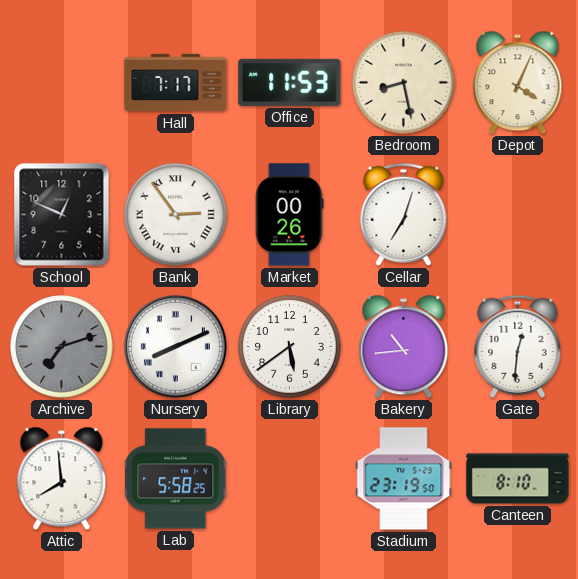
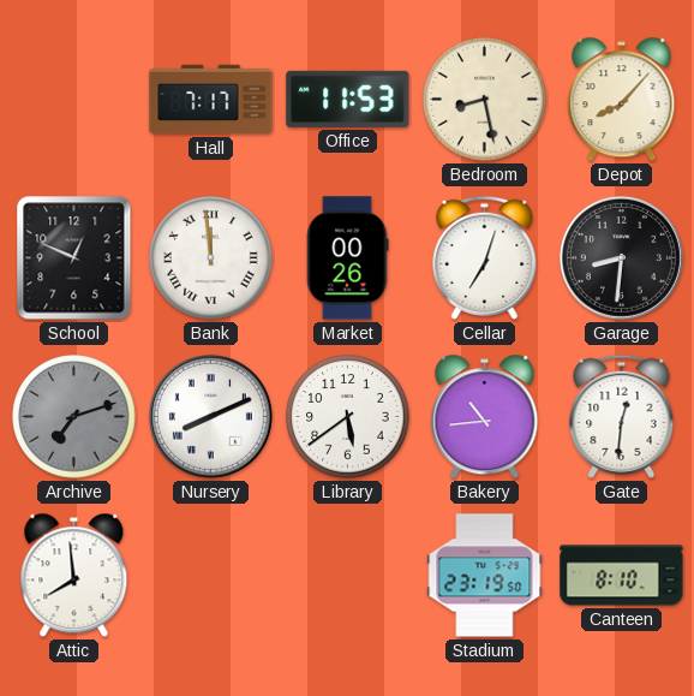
Depot: 4:04 -> 8:07
Bank: 2:54 -> 11:59
Garage: none -> 8:31
Lab: 5:58 -> none
